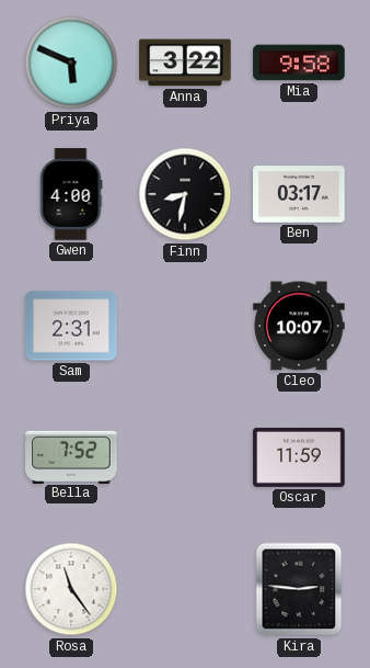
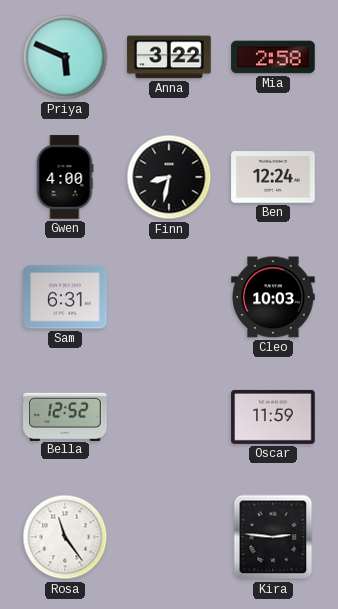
Mia: 9:58 -> 2:58
Ben: 03:17 -> 12:24
Sam: 2:31 -> 6:31
Cleo: 10:07 -> 10:03
Bella: 7:52 -> 12:52
